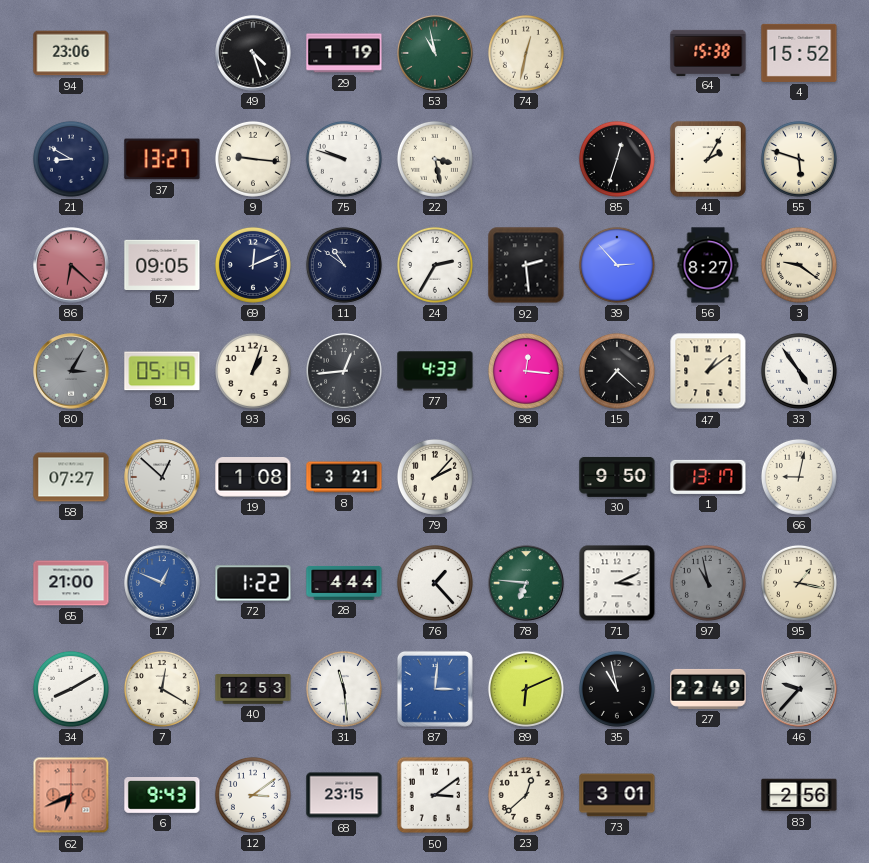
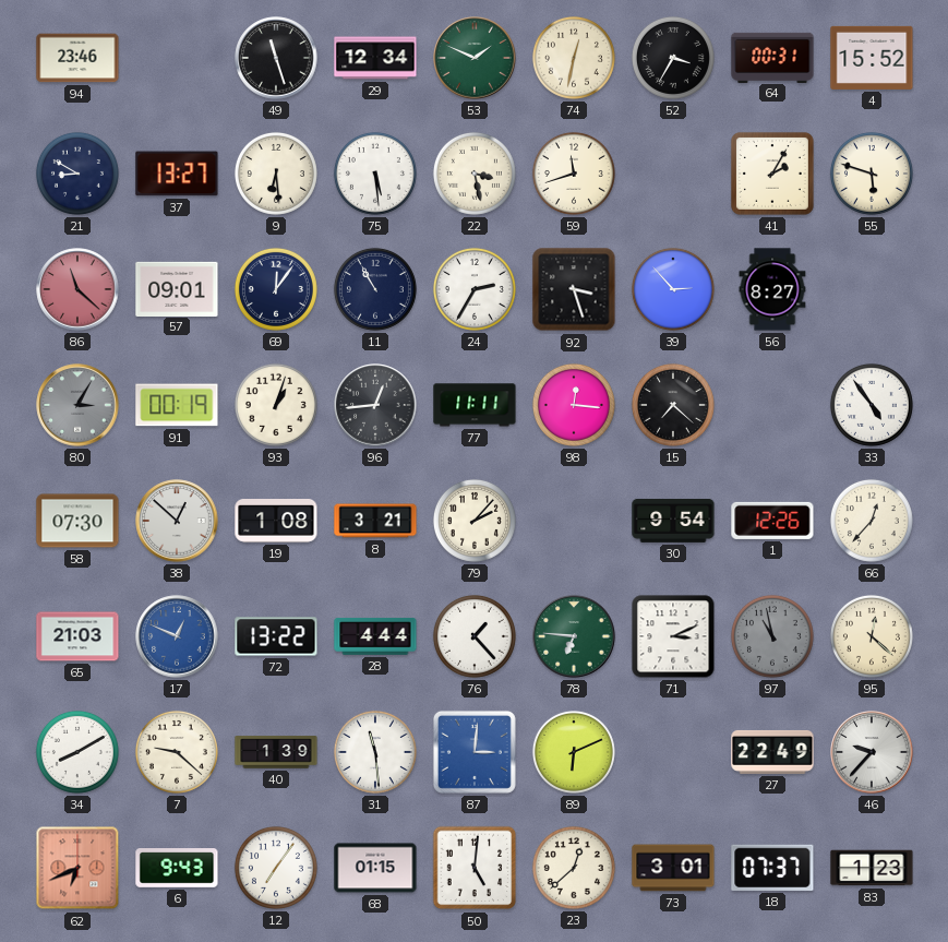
94: 23:06 -> 23:46
49: 4:27 -> 11:27
29: 1:19 -> 12:34
53: 10:58 -> 1:49
52: none -> 3:35
64: 15:38 -> 00:31
9: 9:16 -> 6:29
75: 9:48 -> 5:29
59: none -> 11:42
85: 12:33 -> none
86: 6:22 -> 11:22
57: 09:05 -> 09:01
69: 12:11 -> 12:06
11: 10:51 -> 10:55
92: 2:29 -> 3:27
3: 9:21 -> none
91: 05:19 -> 00:19
77: 4:33 -> 11:11
47: 1:09 -> none
58: 07:27 -> 07:30
30: 9:50 -> 9:54
1: 13:17 -> 12:26
66: 9:02 -> 12:37
65: 21:00 -> 21:03
72: 1:22 -> 13:22
95: 1:17 -> 12:22
7: 12:20 -> 9:22
40: 12:53 -> 1:39
35: 10:58 -> none
12: 3:09 -> 7:06
68: 23:15 -> 01:15
50: 3:09 -> 5:01
18: none -> 07:37
83: 2:56 -> 1:23
